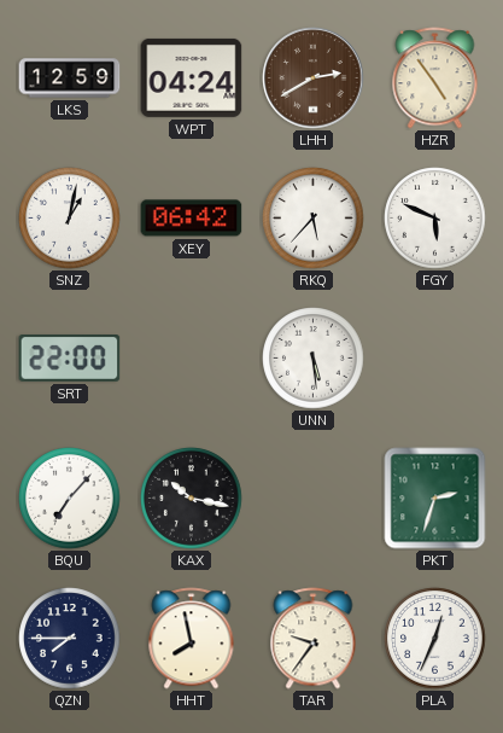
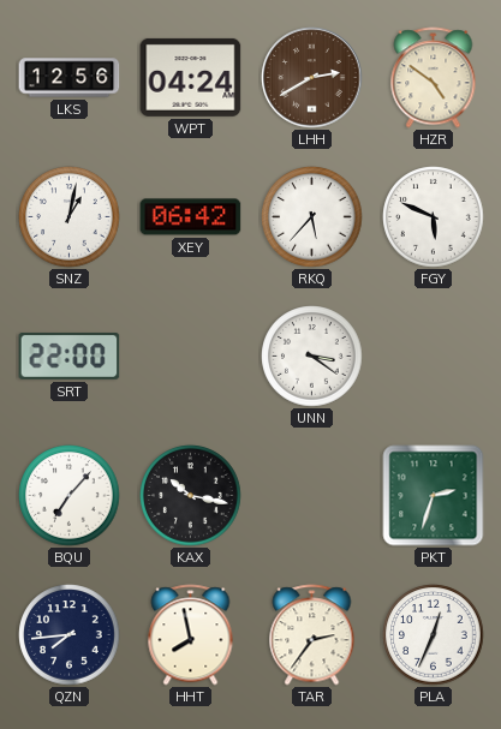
LKS: 12:59 -> 12:56
HZR: 4:54 -> 4:51
UNN: 5:29 -> 3:21
QZN: 7:45 -> 7:44
TAR: 9:36 -> 2:36
